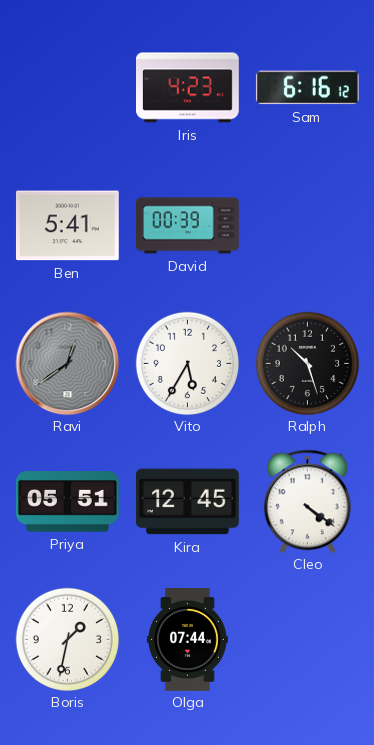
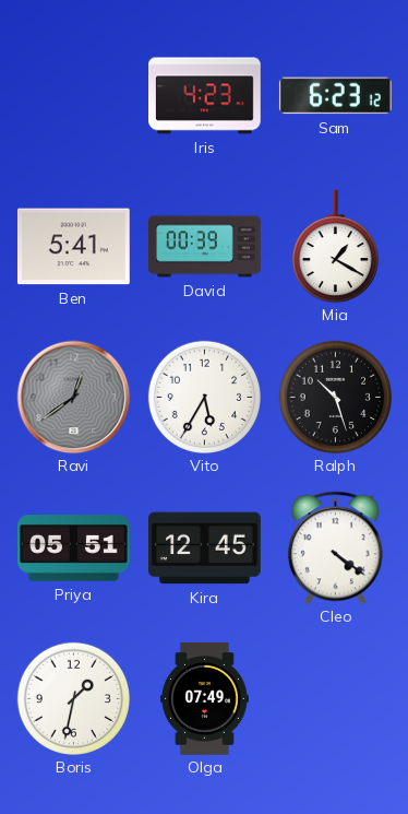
Sam: 6:16 -> 6:23
Mia: none -> 1:20
Olga: 07:44 -> 07:49
